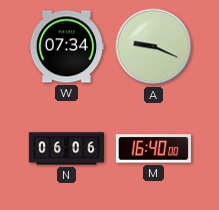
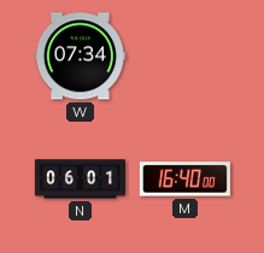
A: 9:19 -> none
N: 06:06 -> 06:01
